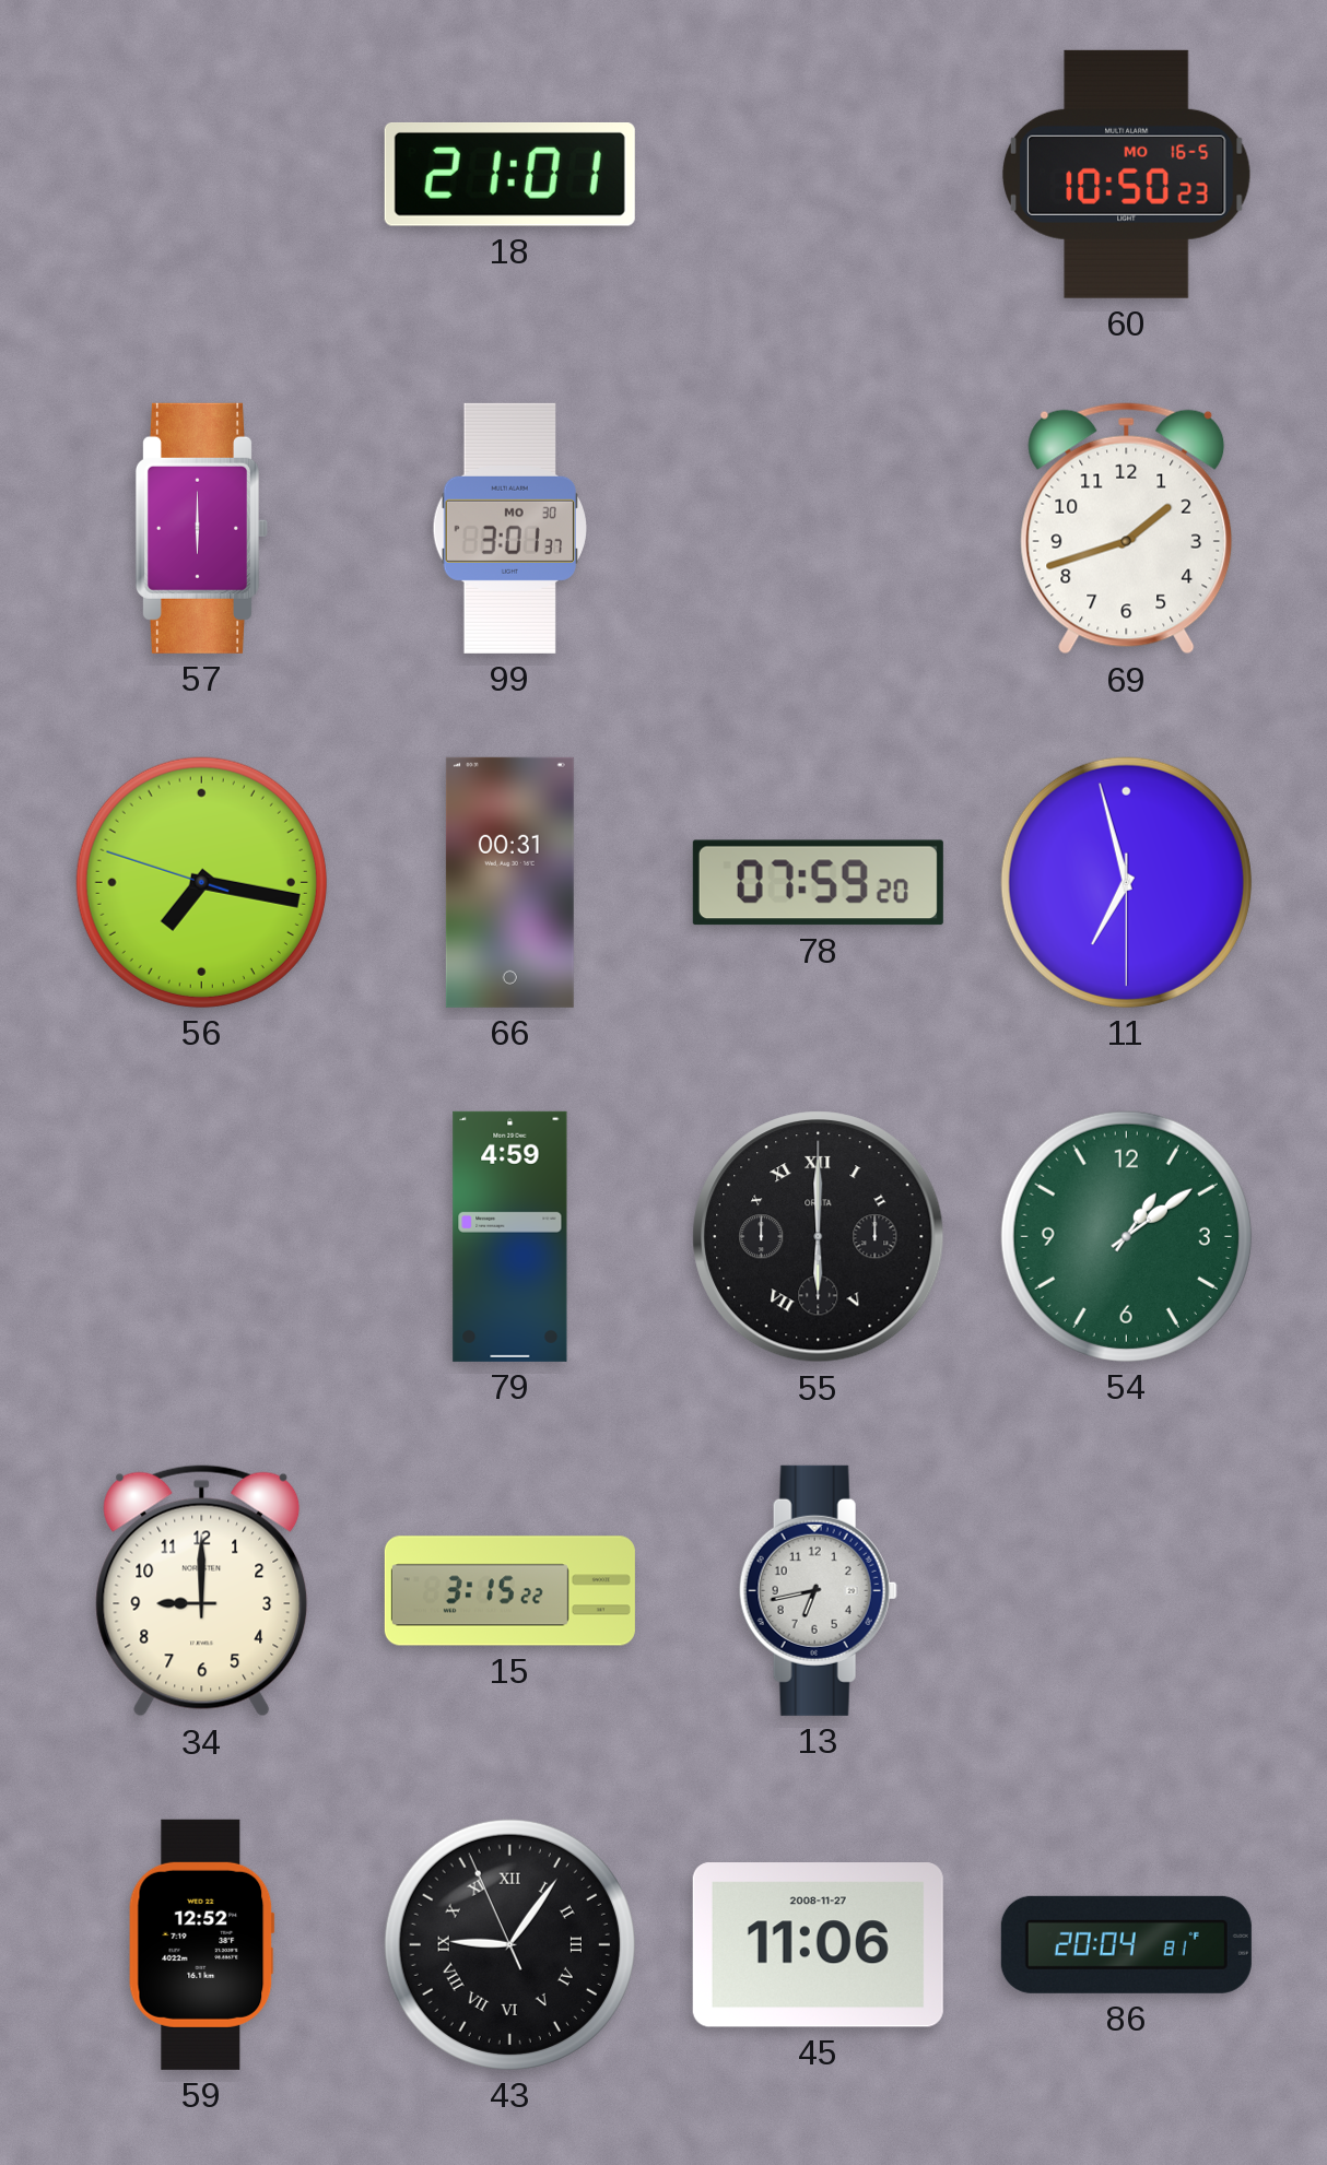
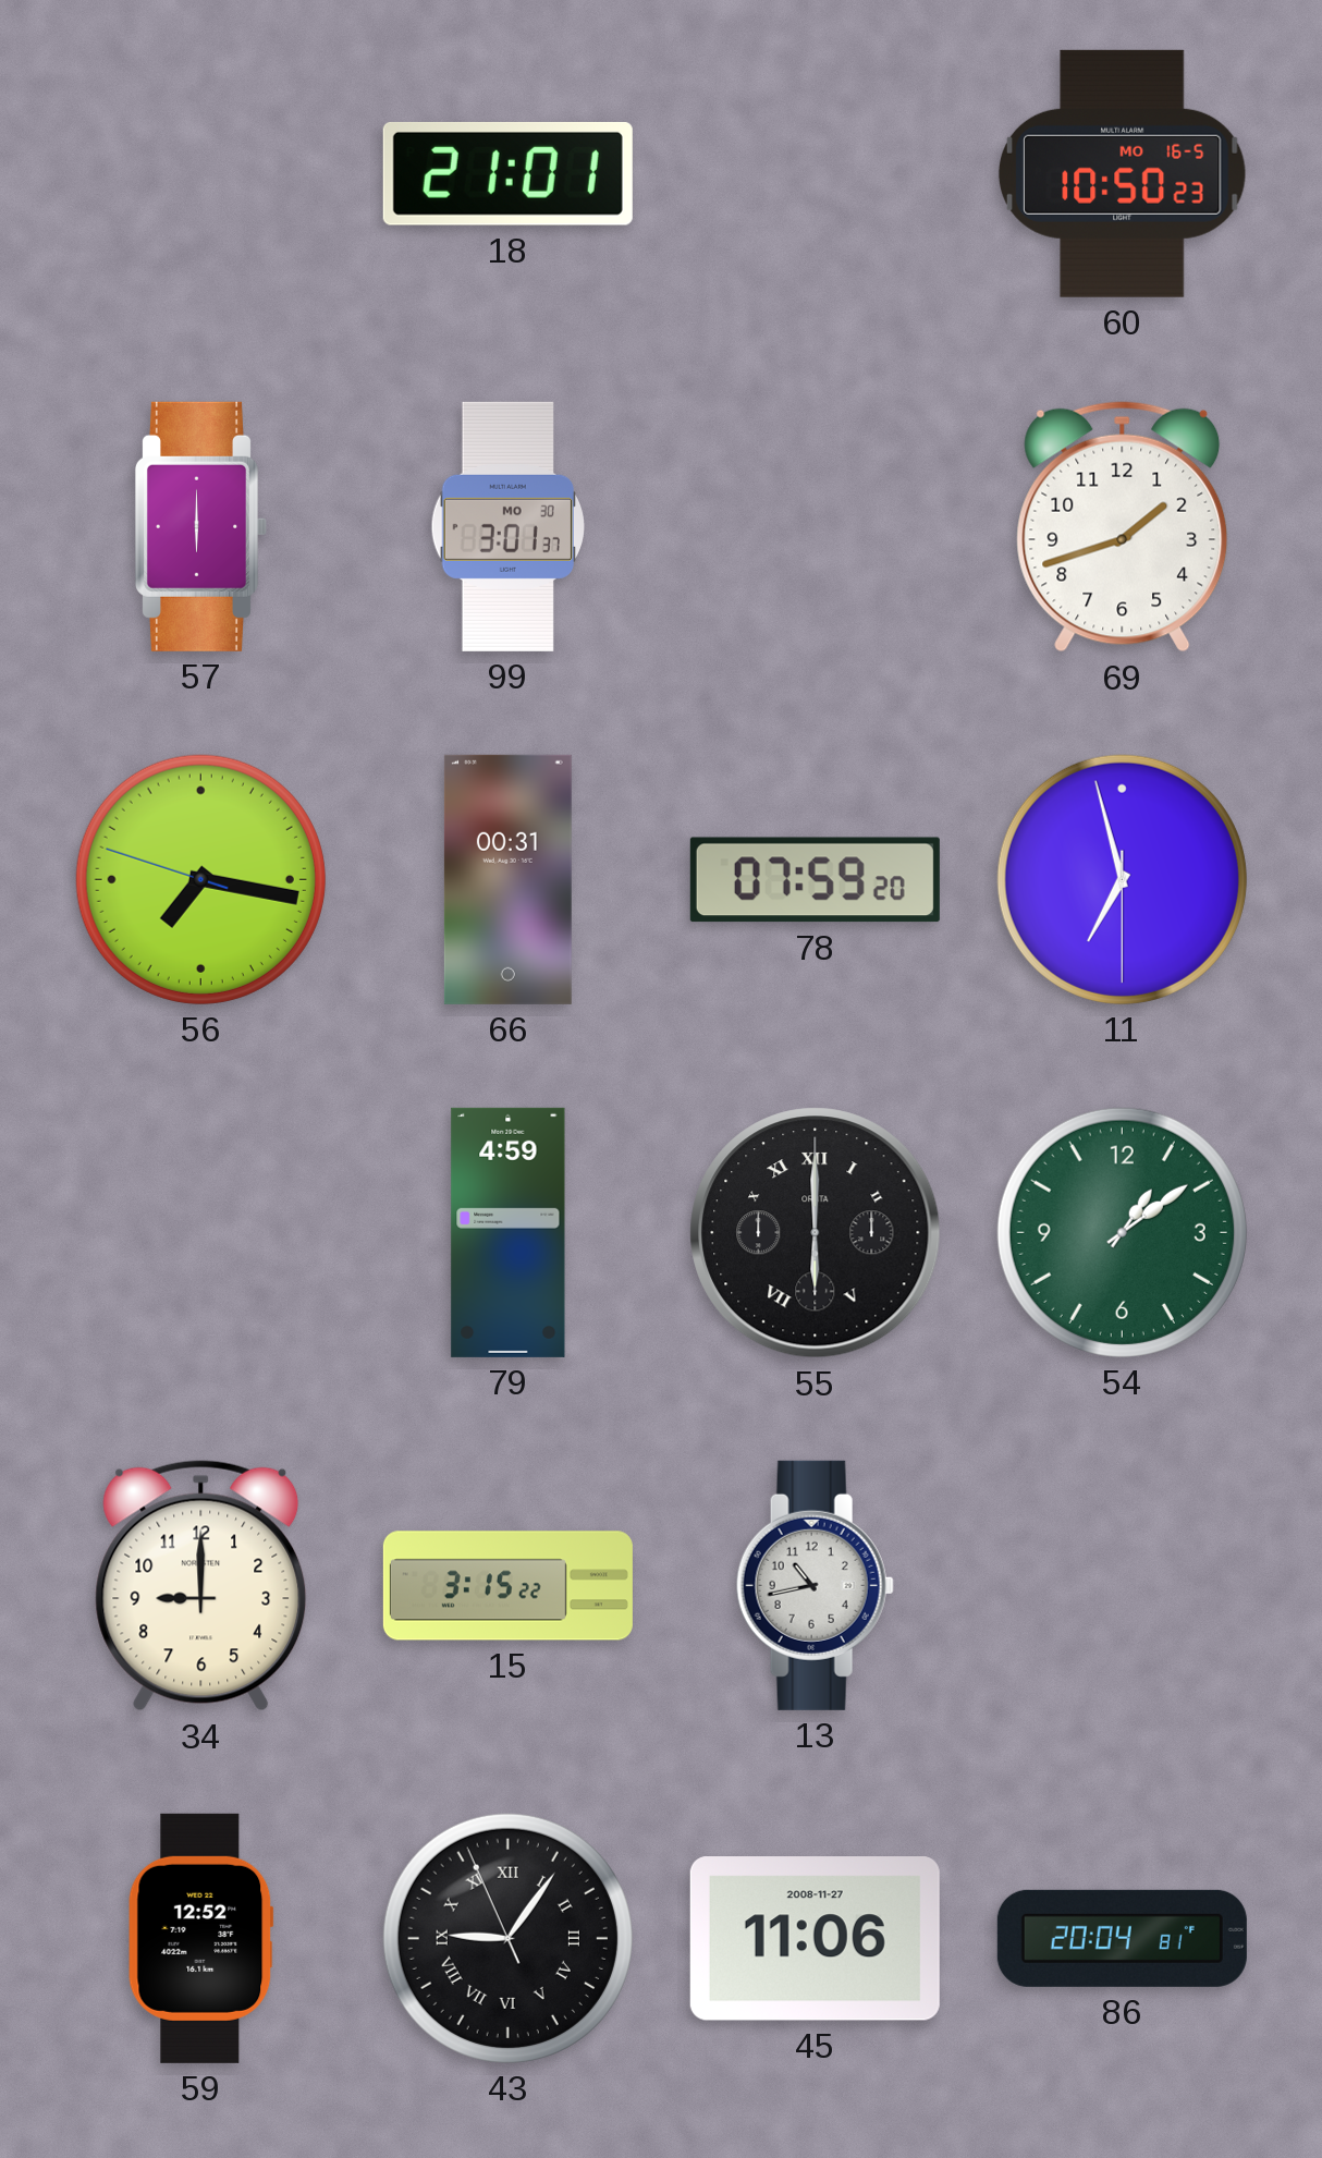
13: 6:43 -> 10:43
